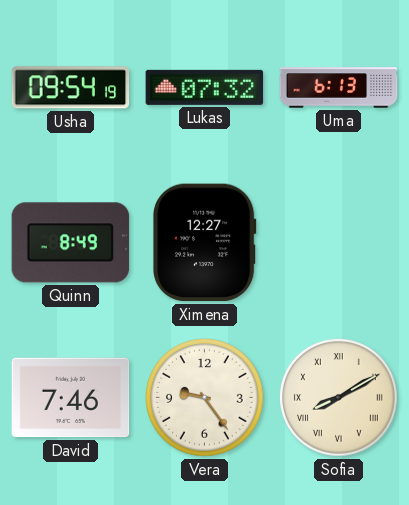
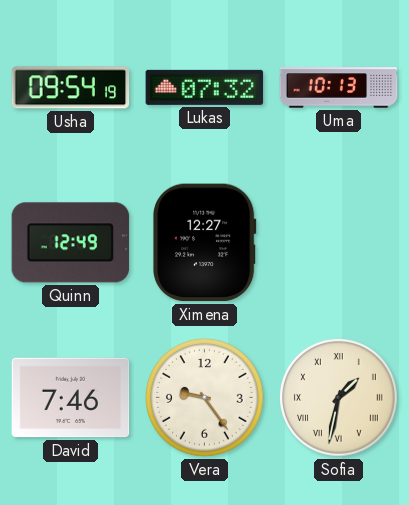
Uma: 6:13 -> 10:13
Quinn: 8:49 -> 12:49
Sofia: 8:10 -> 1:32
